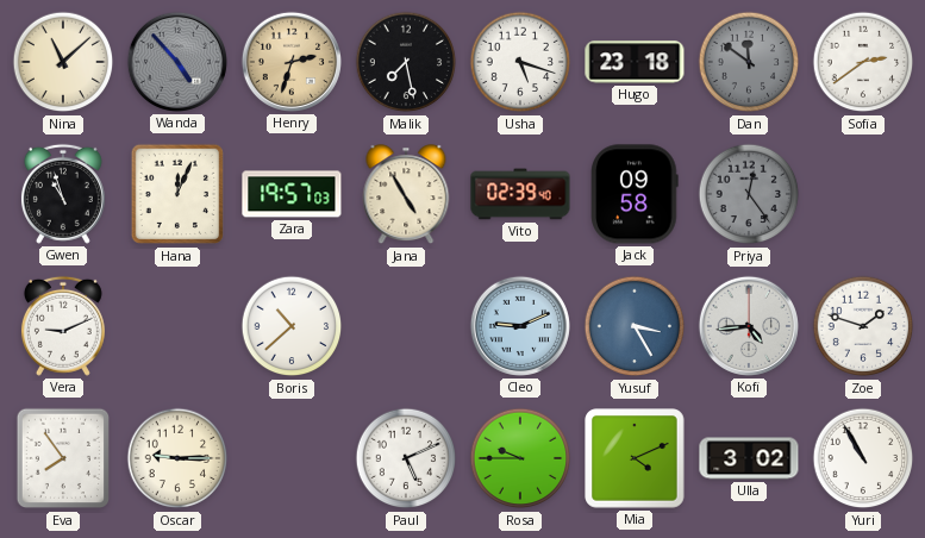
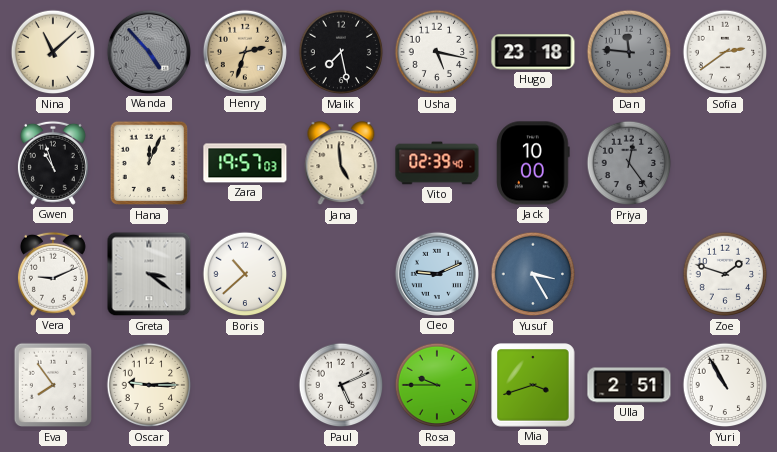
Usha: 5:18 -> 5:17
Dan: 11:51 -> 11:46
Jana: 4:55 -> 4:59
Jack: 09:58 -> 10:00
Greta: none -> 3:21
Kofi: 4:44 -> none
Mia: 4:11 -> 3:42
Ulla: 3:02 -> 2:51
